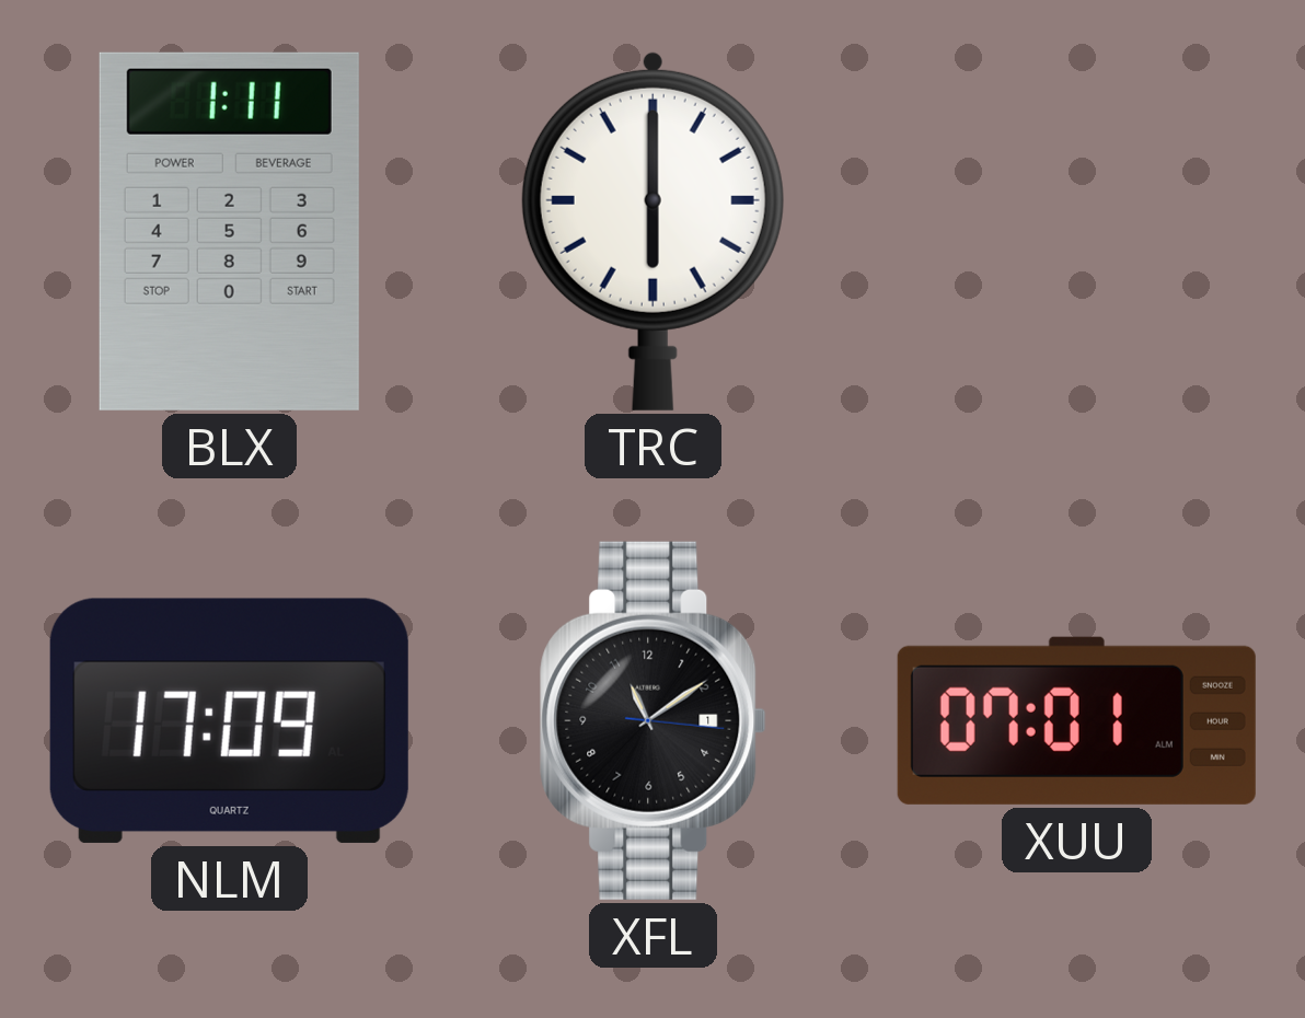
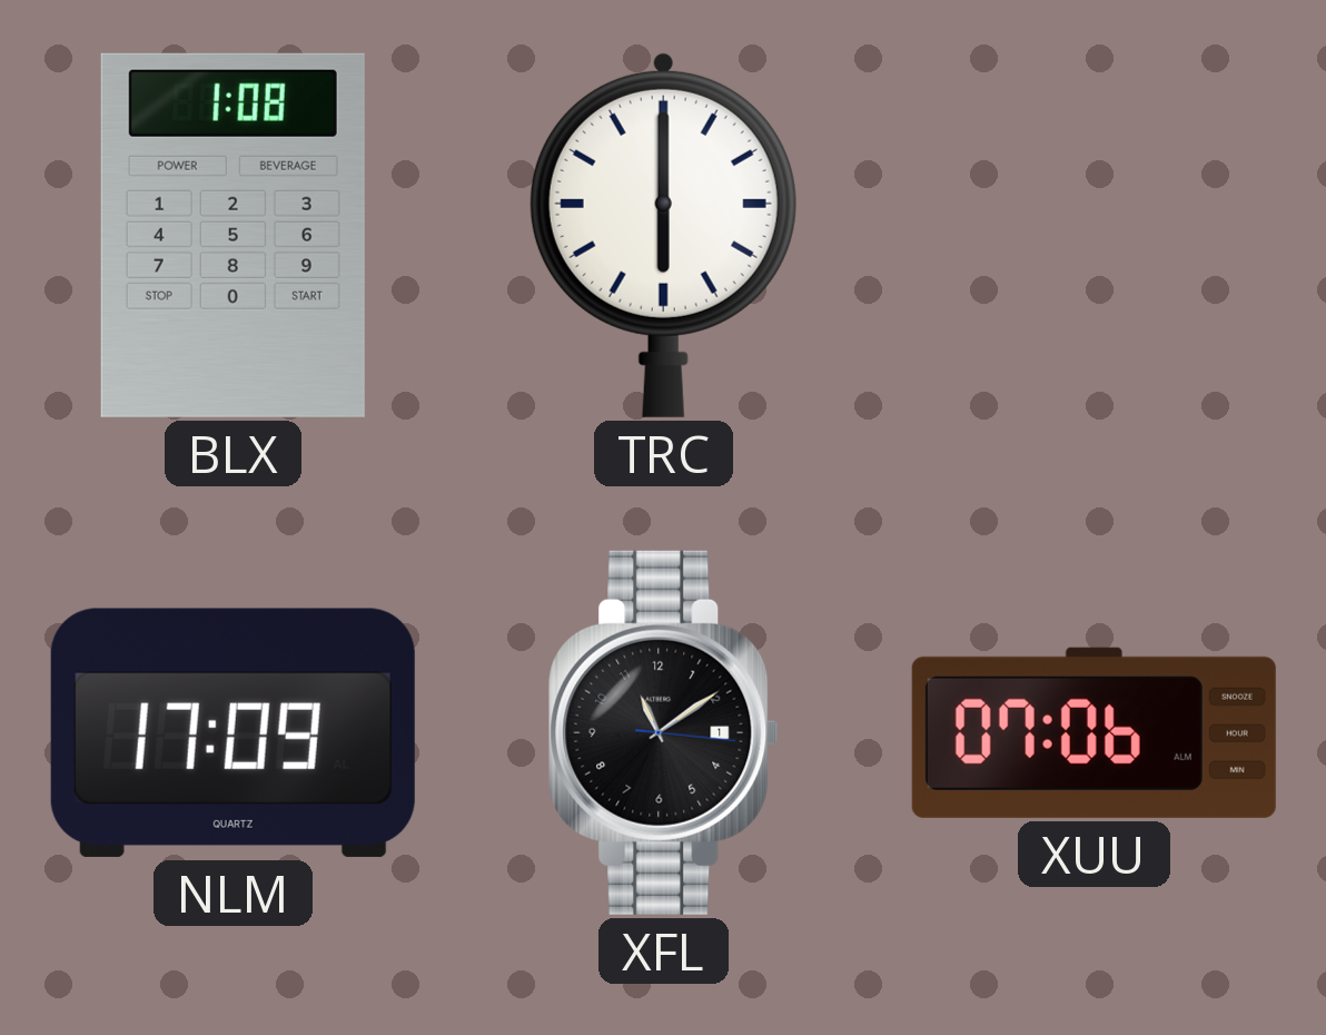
BLX: 1:11 -> 1:08
XUU: 07:01 -> 07:06
